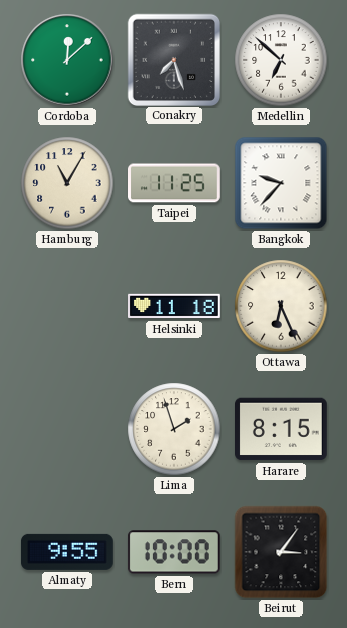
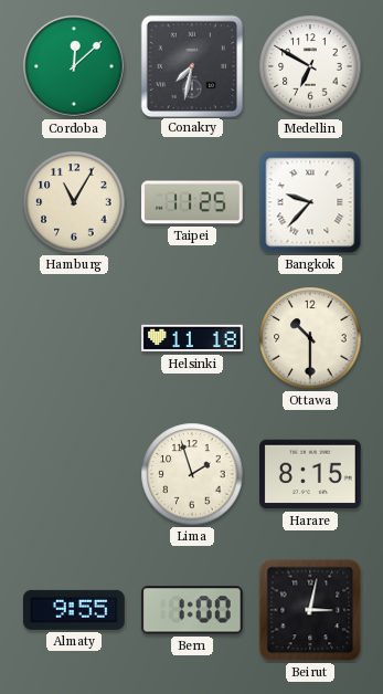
Conakry: 7:27 -> 7:32
Medellin: 6:52 -> 6:50
Ottawa: 6:26 -> 10:30
Bern: 10:00 -> 1:00
Beirut: 3:06 -> 3:02
